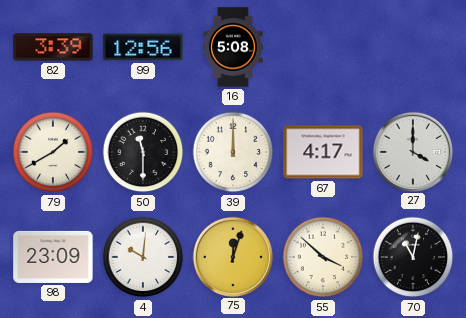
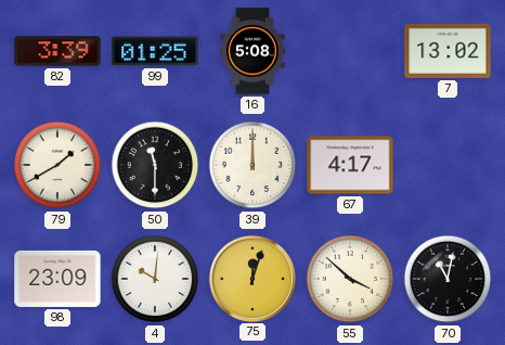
99: 12:56 -> 01:25
7: none -> 13:02
27: 4:00 -> none
